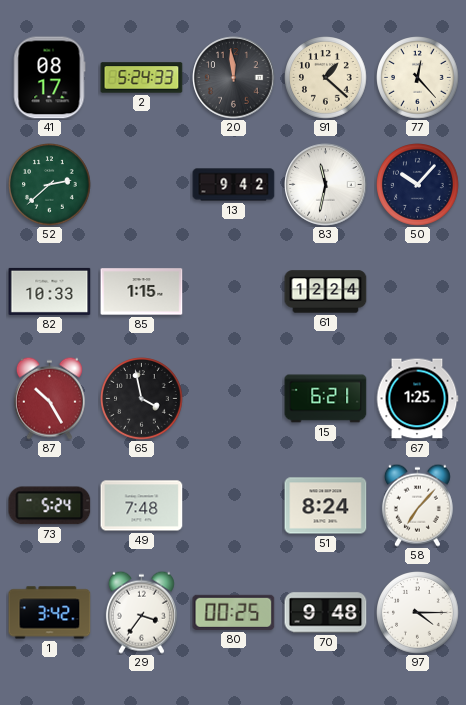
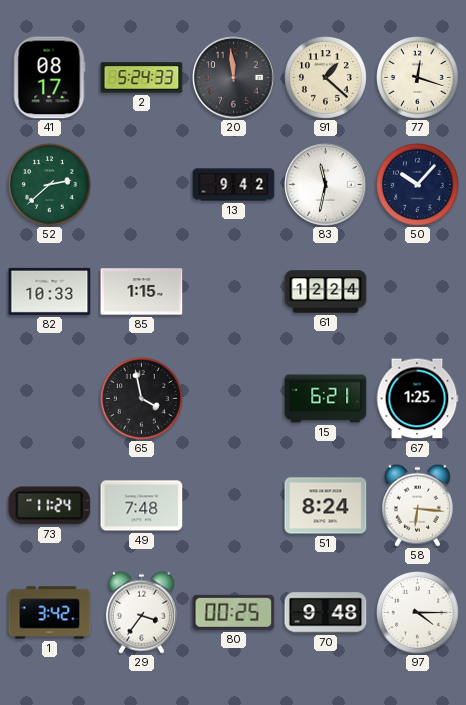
77: 12:23 -> 12:18
87: 10:25 -> none
73: 5:24 -> 11:24
58: 7:07 -> 6:16
